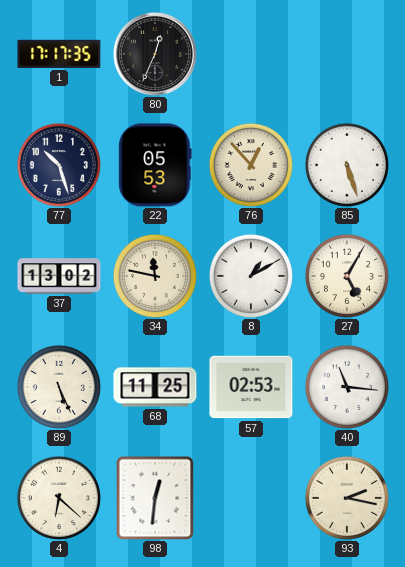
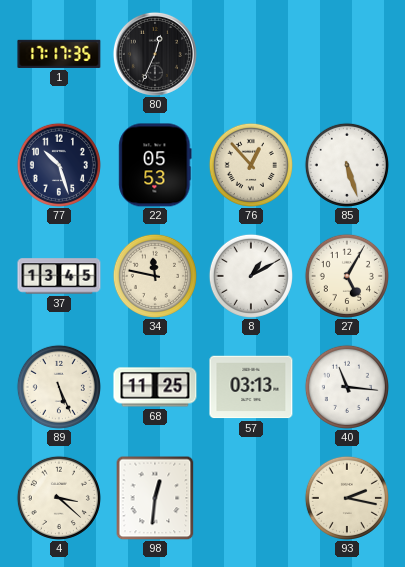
37: 13:02 -> 13:45
57: 02:53 -> 03:13
4: 6:22 -> 3:22
